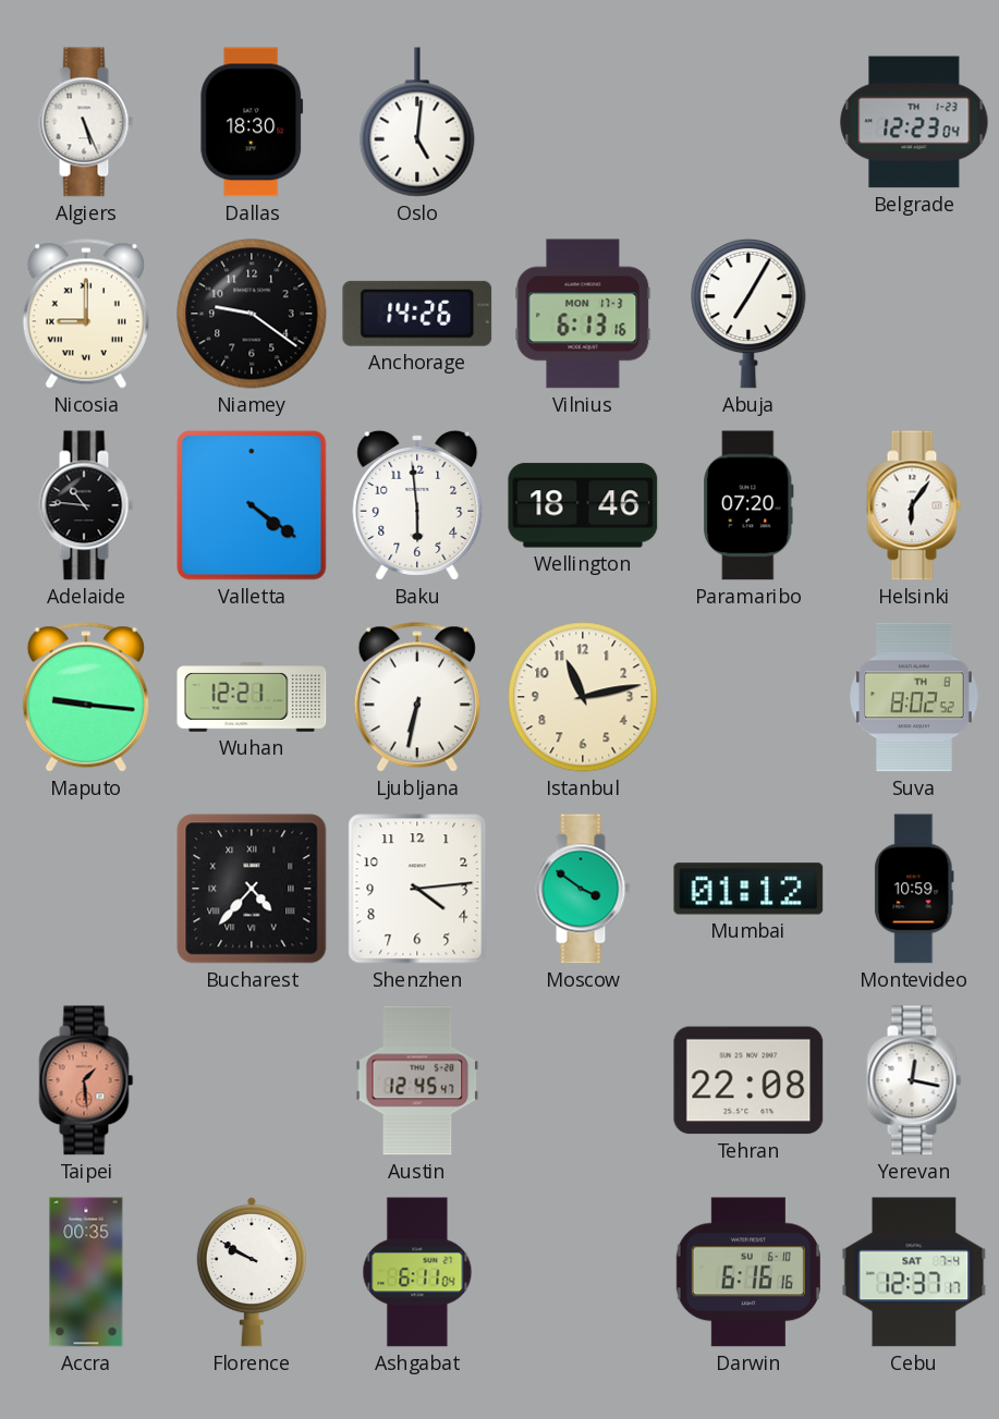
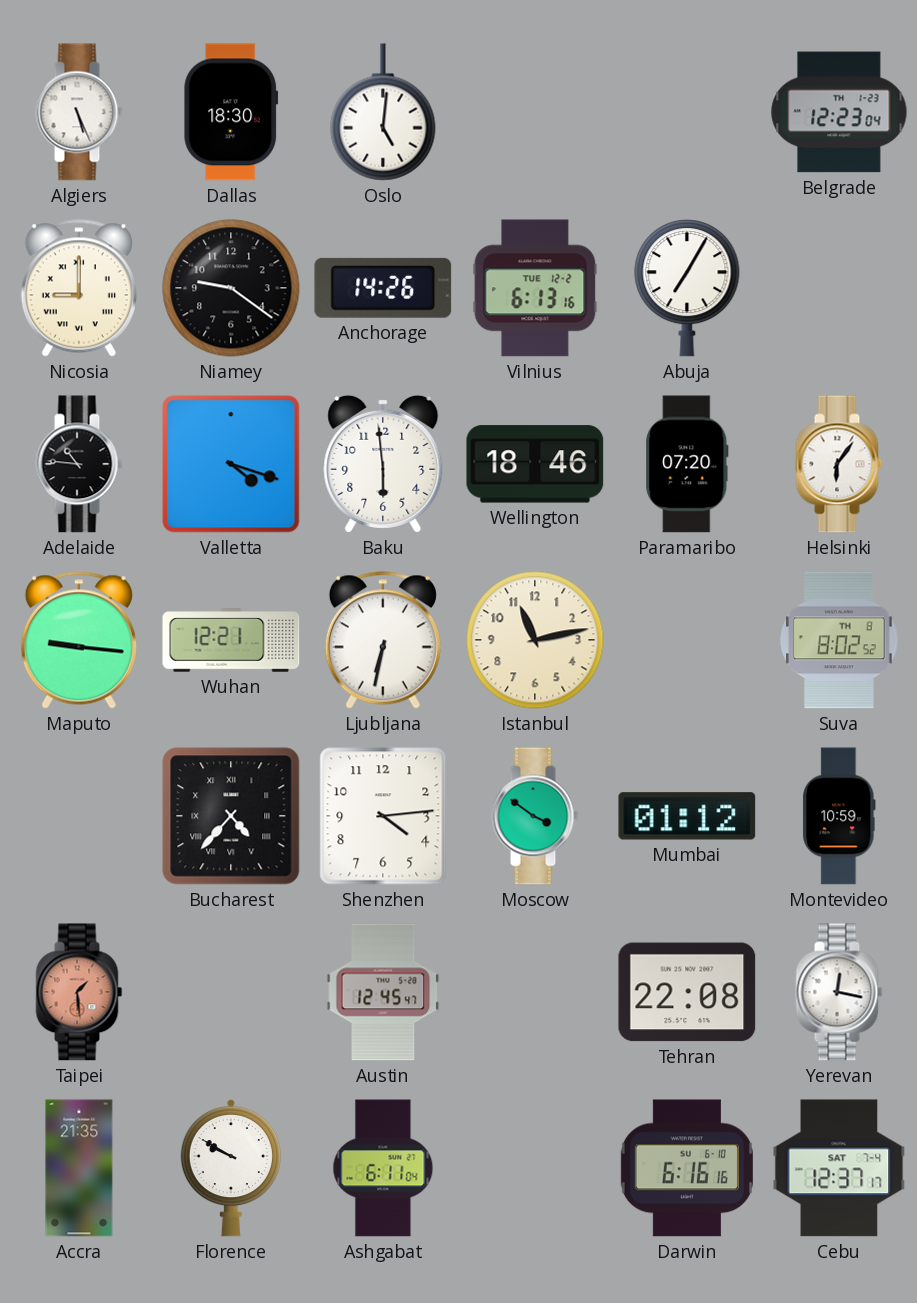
Vilnius date: MON 17-3 -> TUE 12-2
Valletta: 4:21 -> 4:18
Accra: 00:35 -> 21:35
